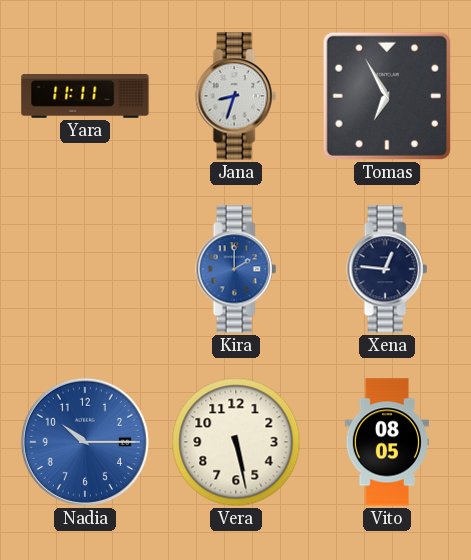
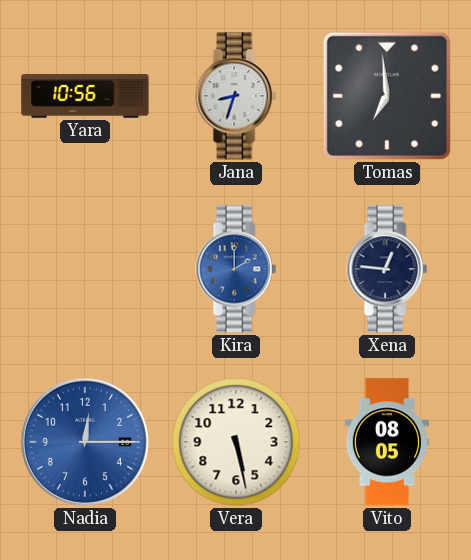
Yara: 11:11 -> 10:56
Tomas: 6:55 -> 6:59
Nadia: 10:15 -> 12:15
